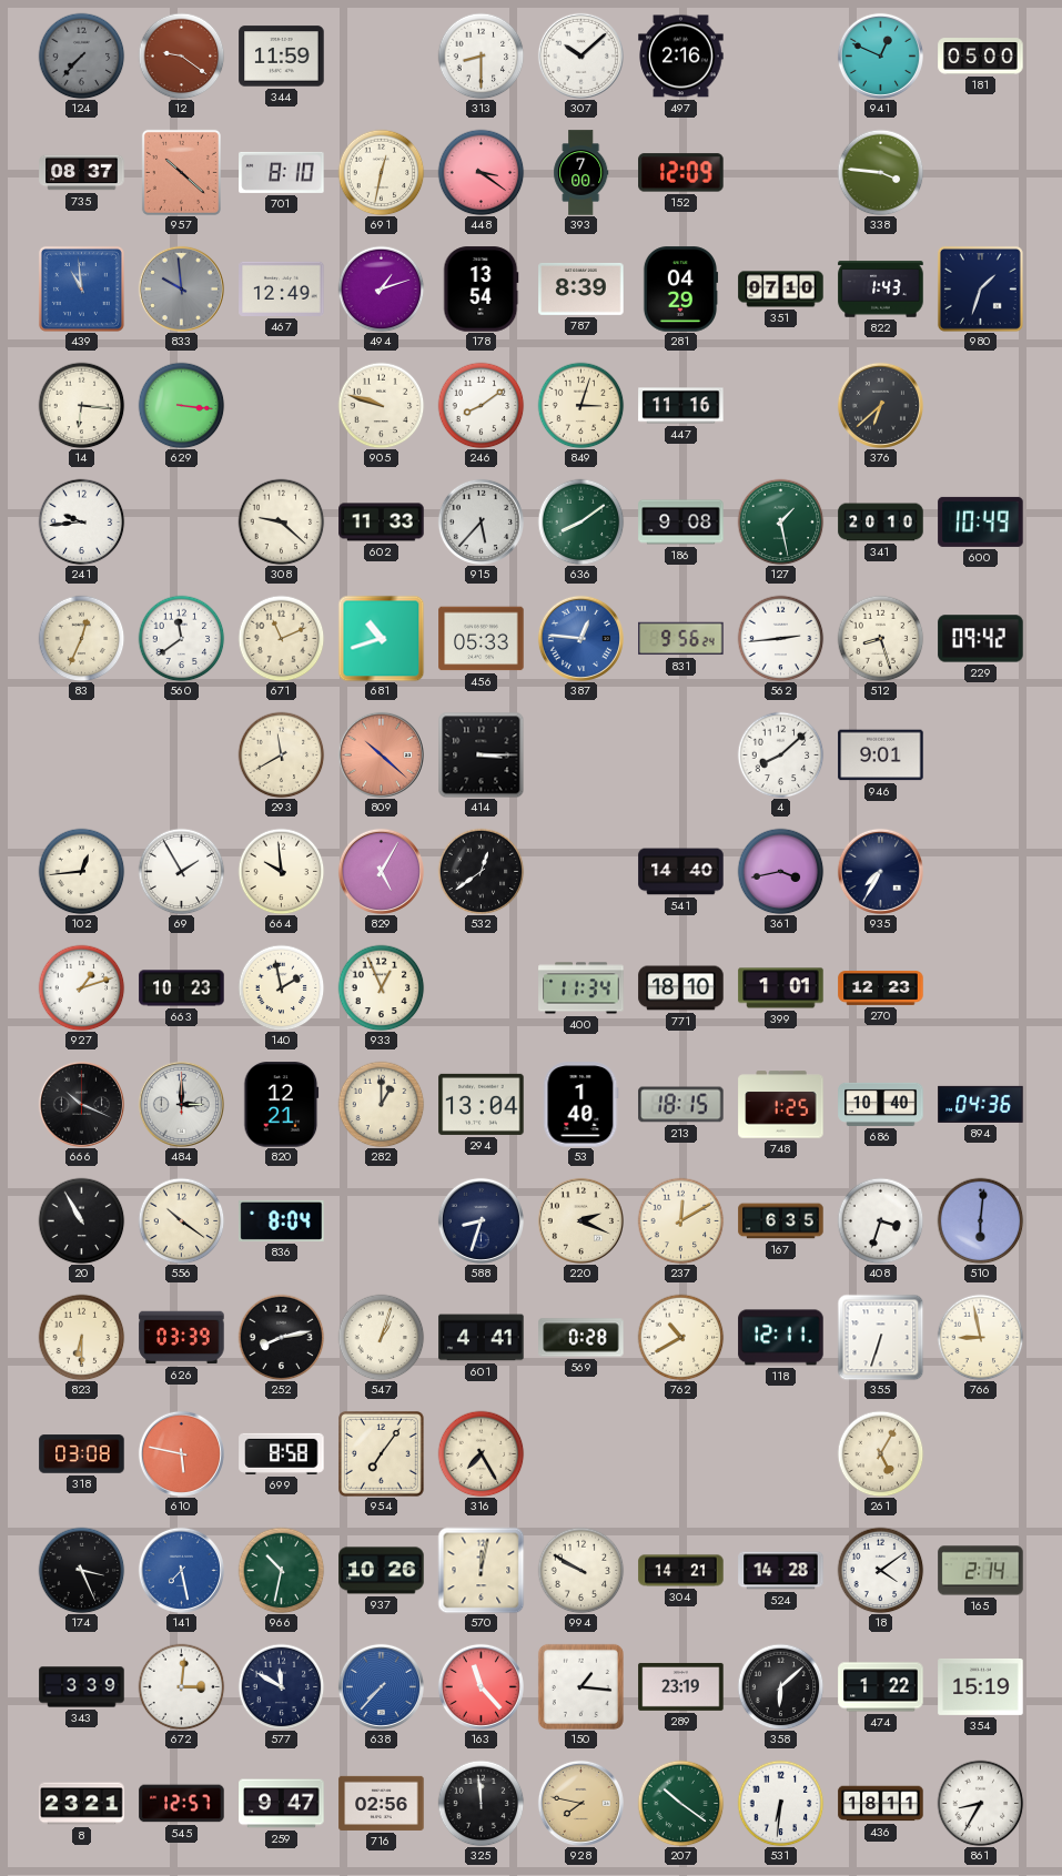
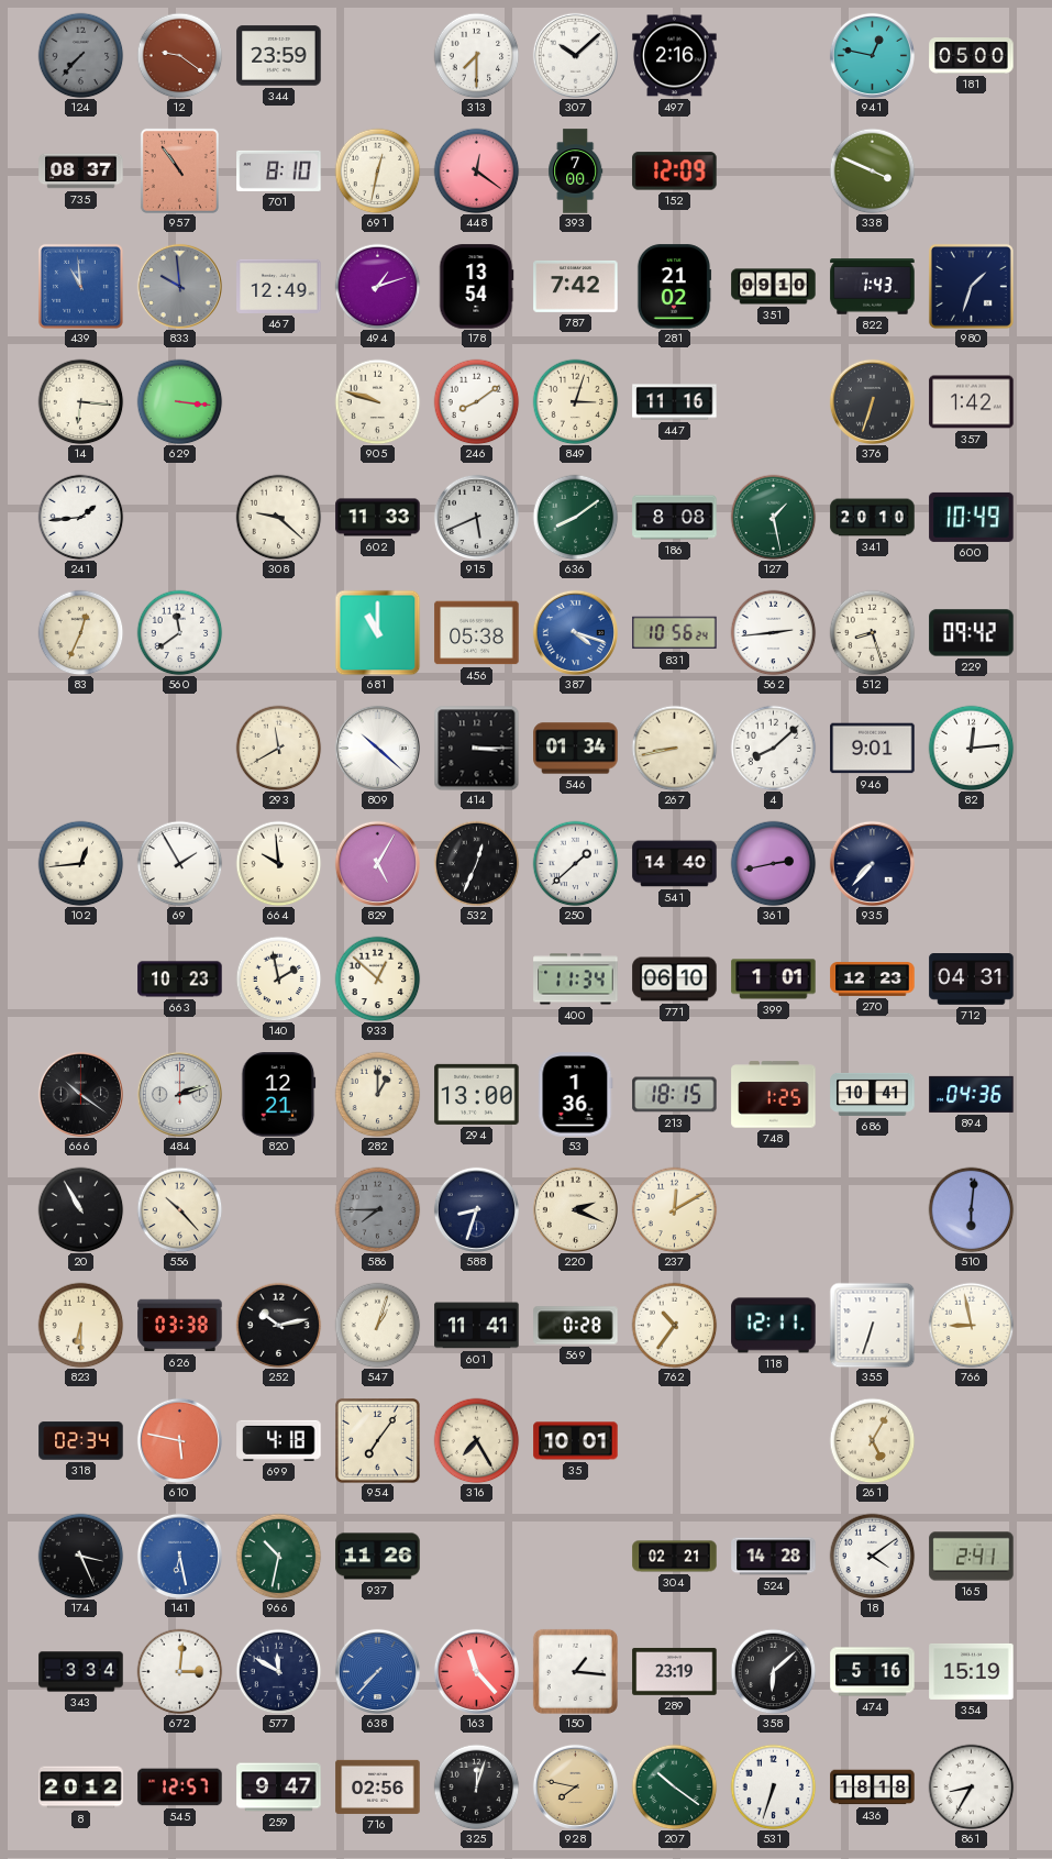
344: 11:59 -> 23:59
313: 8:30 -> 7:30
941: 12:49 -> 12:47
957: 10:22 -> 10:54
448: 3:21 -> 12:21
338: 3:46 -> 3:49
787: 8:39 -> 7:42
281: 04:29 -> 21:02
351: 07:10 -> 09:10
376: 6:38 -> 6:33
357: none -> 1:42
241: 9:44 -> 1:44
915: 5:37 -> 5:41
186: 9:08 -> 8:08
671: 11:11 -> none
681: 10:42 -> 11:00
456: 05:33 -> 05:38
387: 12:46 -> 4:18
831: 9:56 -> 10:56
809 dial: salmon -> white
546: none -> 01:34
267: none -> 8:43
82: none -> 12:14
532: 12:39 -> 12:34
250: none -> 1:38
361: 3:43 -> 2:43
935: 7:35 -> 7:37
927: 1:12 -> none
933: 12:56 -> 12:52
771: 18:10 -> 06:10
712: none -> 04:31
666: 10:19 -> 10:21
484: 3:00 -> 2:12
294: 13:04 -> 13:00
53: 1:40 -> 1:36
686: 10:40 -> 10:41
556: 10:21 -> 10:23
836: 8:04 -> none
586: none -> 7:45
167: 6:35 -> none
408: 3:33 -> none
626: 03:39 -> 03:38
252: 8:13 -> 10:13
601: 4:41 -> 11:41
762: 10:40 -> 10:36
318: 03:08 -> 02:34
699: 8:58 -> 4:18
35: none -> 10:01
141: 7:28 -> 6:28
937: 10:26 -> 11:26
570: 12:02 -> none
994: 9:50 -> none
304: 14:21 -> 02:21
165: 2:14 -> 2:41
343: 3:39 -> 3:34
474: 1:22 -> 5:16
8: 23:21 -> 20:12
325: 11:59 -> 12:03
531: 6:31 -> 6:33
436: 18:11 -> 18:18
